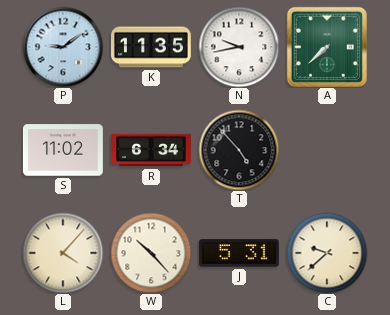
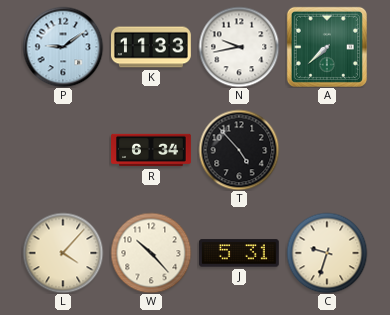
K: 11:35 -> 11:33
S: 11:02 -> none
C: 9:38 -> 9:33
